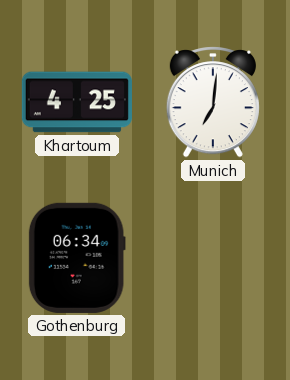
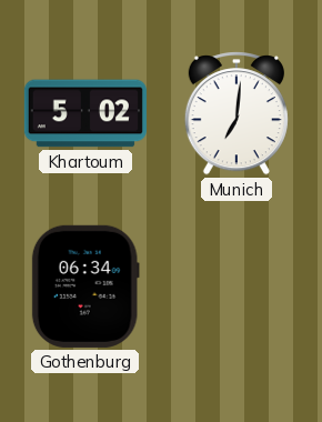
Khartoum: 4:25 -> 5:02
